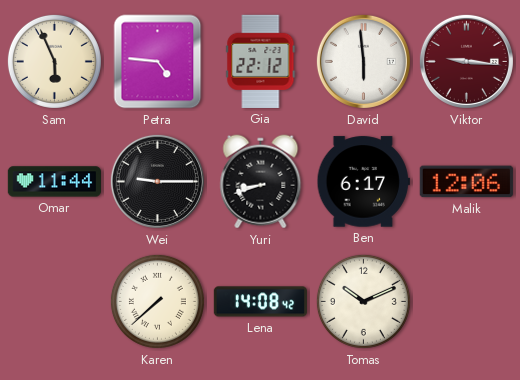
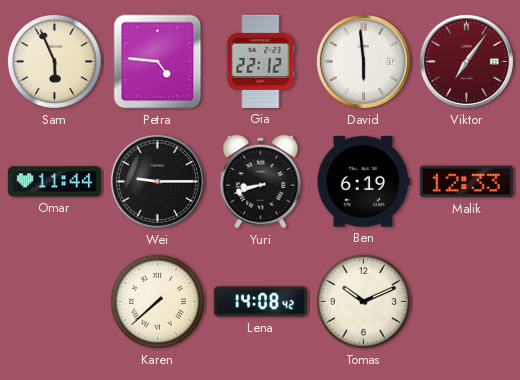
Viktor: 9:16 -> 7:06
Ben: 6:17 -> 6:19
Malik: 12:06 -> 12:33
